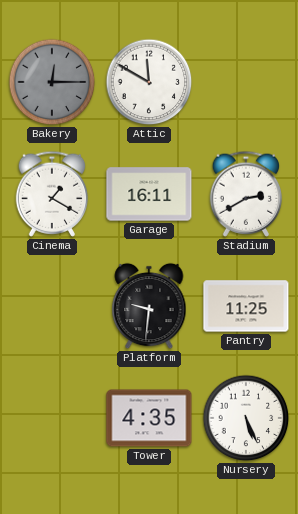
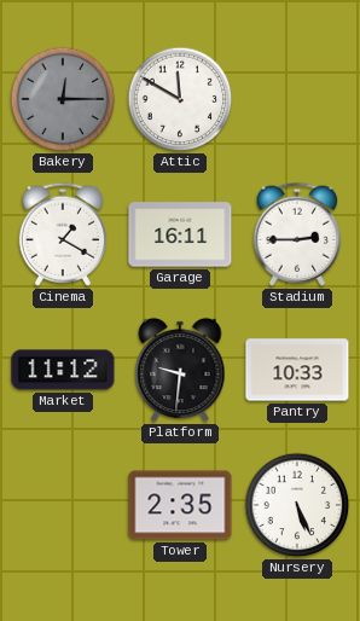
Stadium: 2:40 -> 2:45
Market: none -> 11:12
Pantry: 11:25 -> 10:33
Tower: 4:35 -> 2:35
